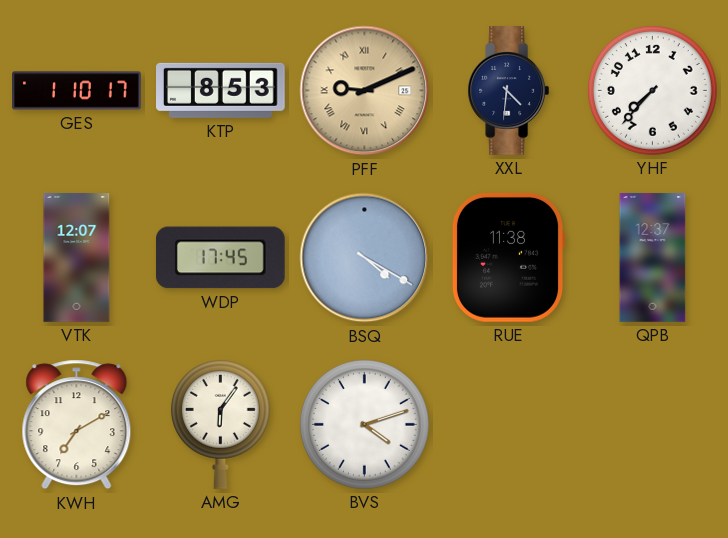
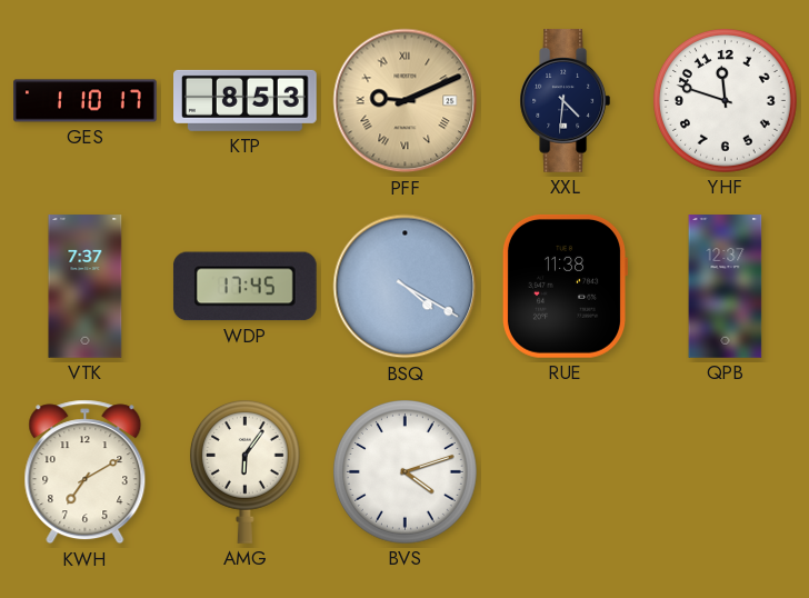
YHF: 7:37 -> 11:48
VTK: 12:07 -> 7:37
